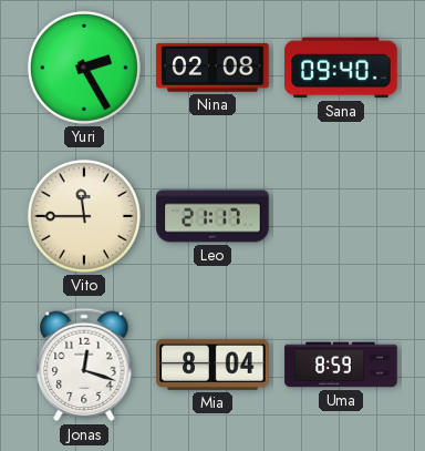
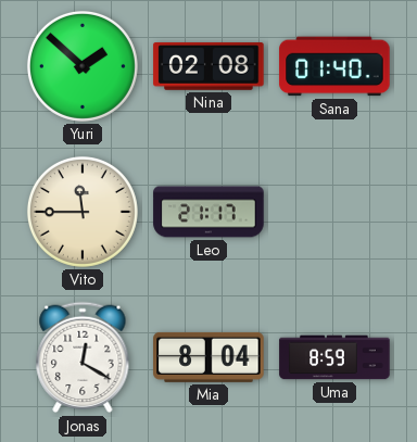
Yuri: 2:25 -> 1:52
Sana: 09:40 -> 01:40
Jonas: 12:18 -> 12:20
